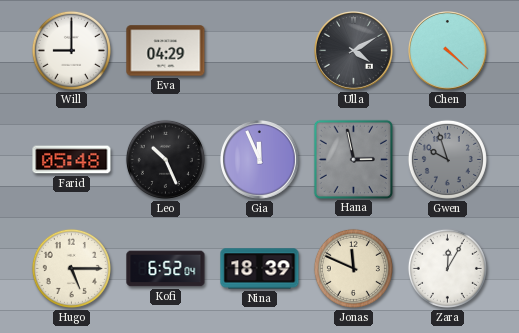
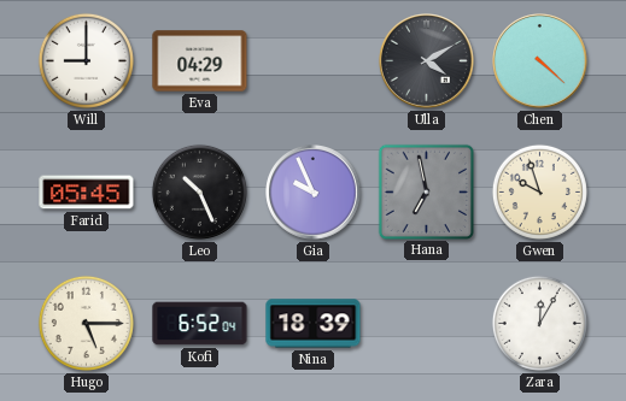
Farid: 05:48 -> 05:45
Gia: 11:56 -> 9:56
Hana: 2:58 -> 6:58
Gwen dial: grey -> cream
Jonas: 11:49 -> none
